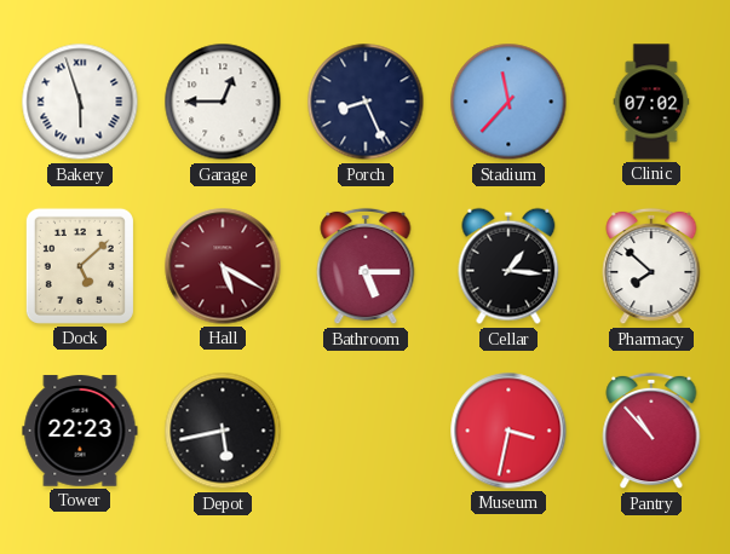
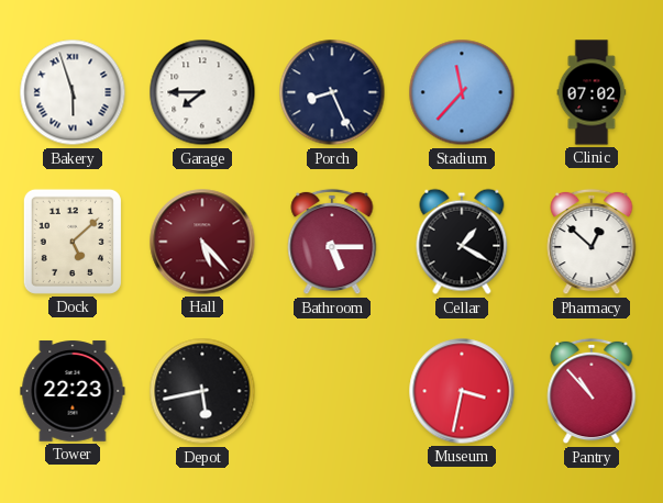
Garage: 12:45 -> 7:45
Hall: 5:20 -> 5:23
Cellar: 1:16 -> 1:20
Pharmacy: 7:52 -> 12:52
